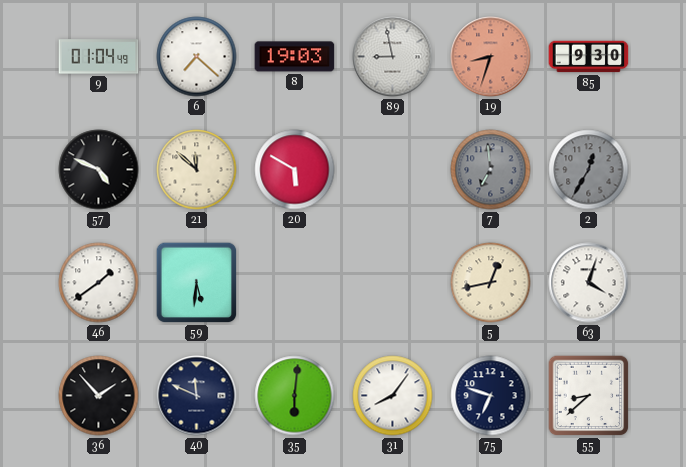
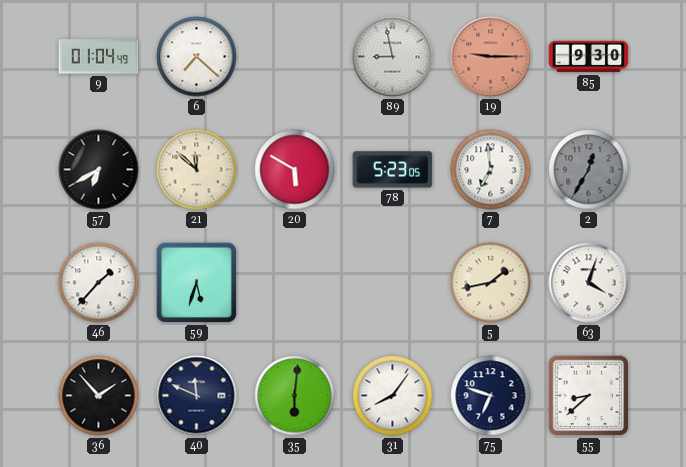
8: 19:03 -> none
19: 8:33 -> 9:15
57: 4:49 -> 6:40
78: none -> 5:23
7 dial: grey -> white
46: 1:39 -> 1:37
59: 5:31 -> 5:33
5: 12:43 -> 1:43
